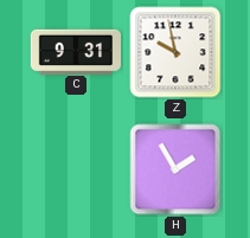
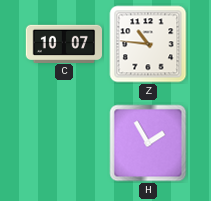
C: 9:31 -> 10:07
Z: 9:58 -> 10:46
